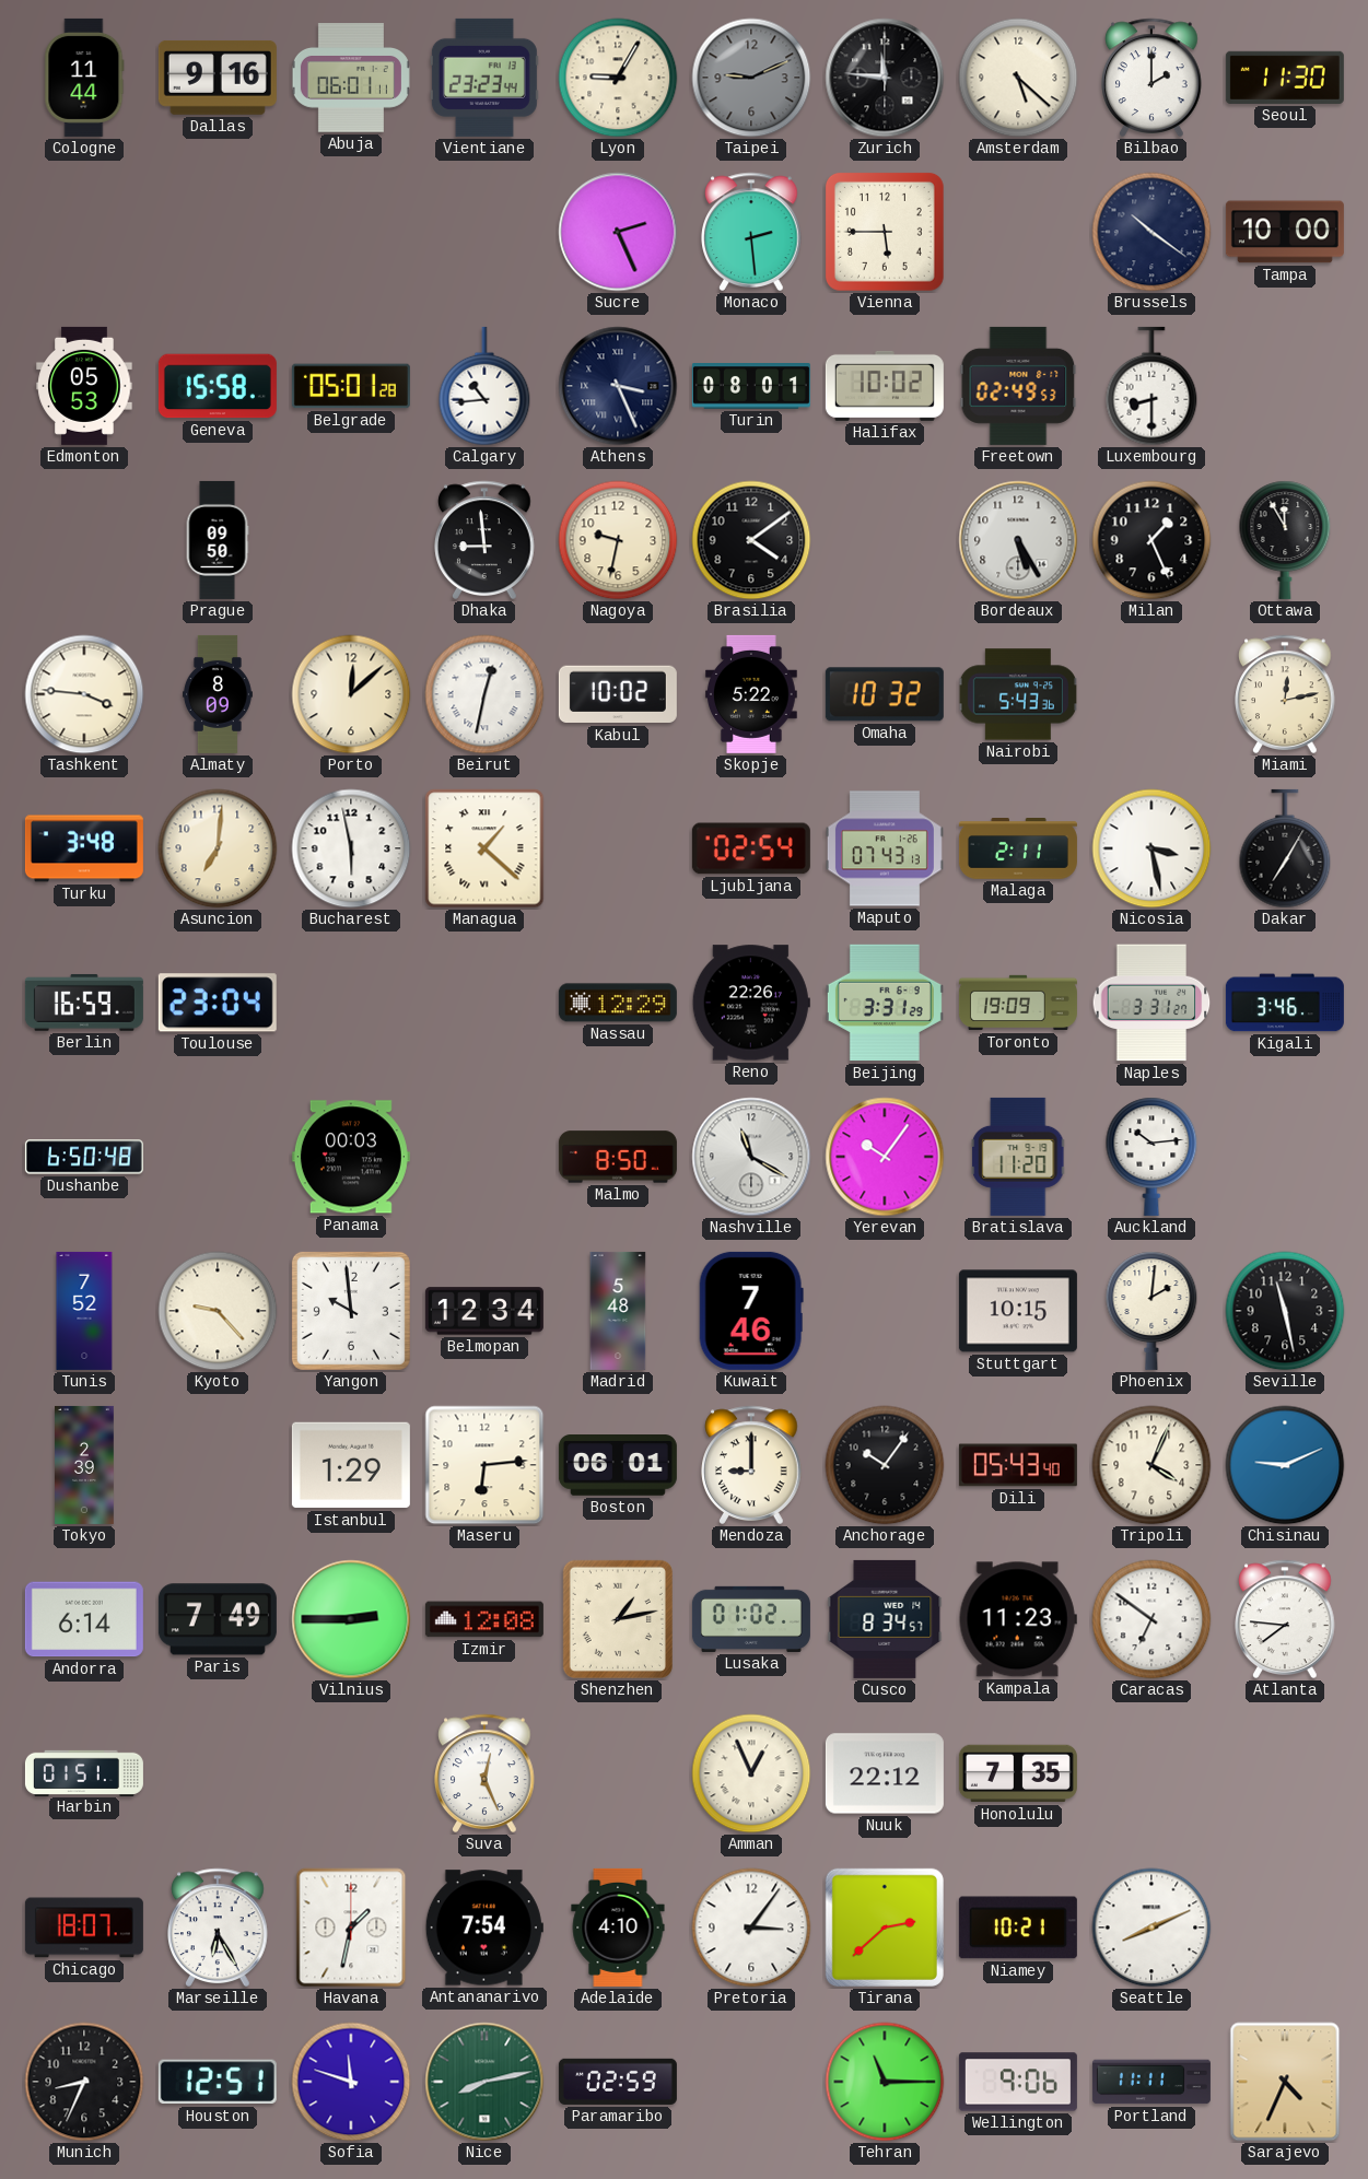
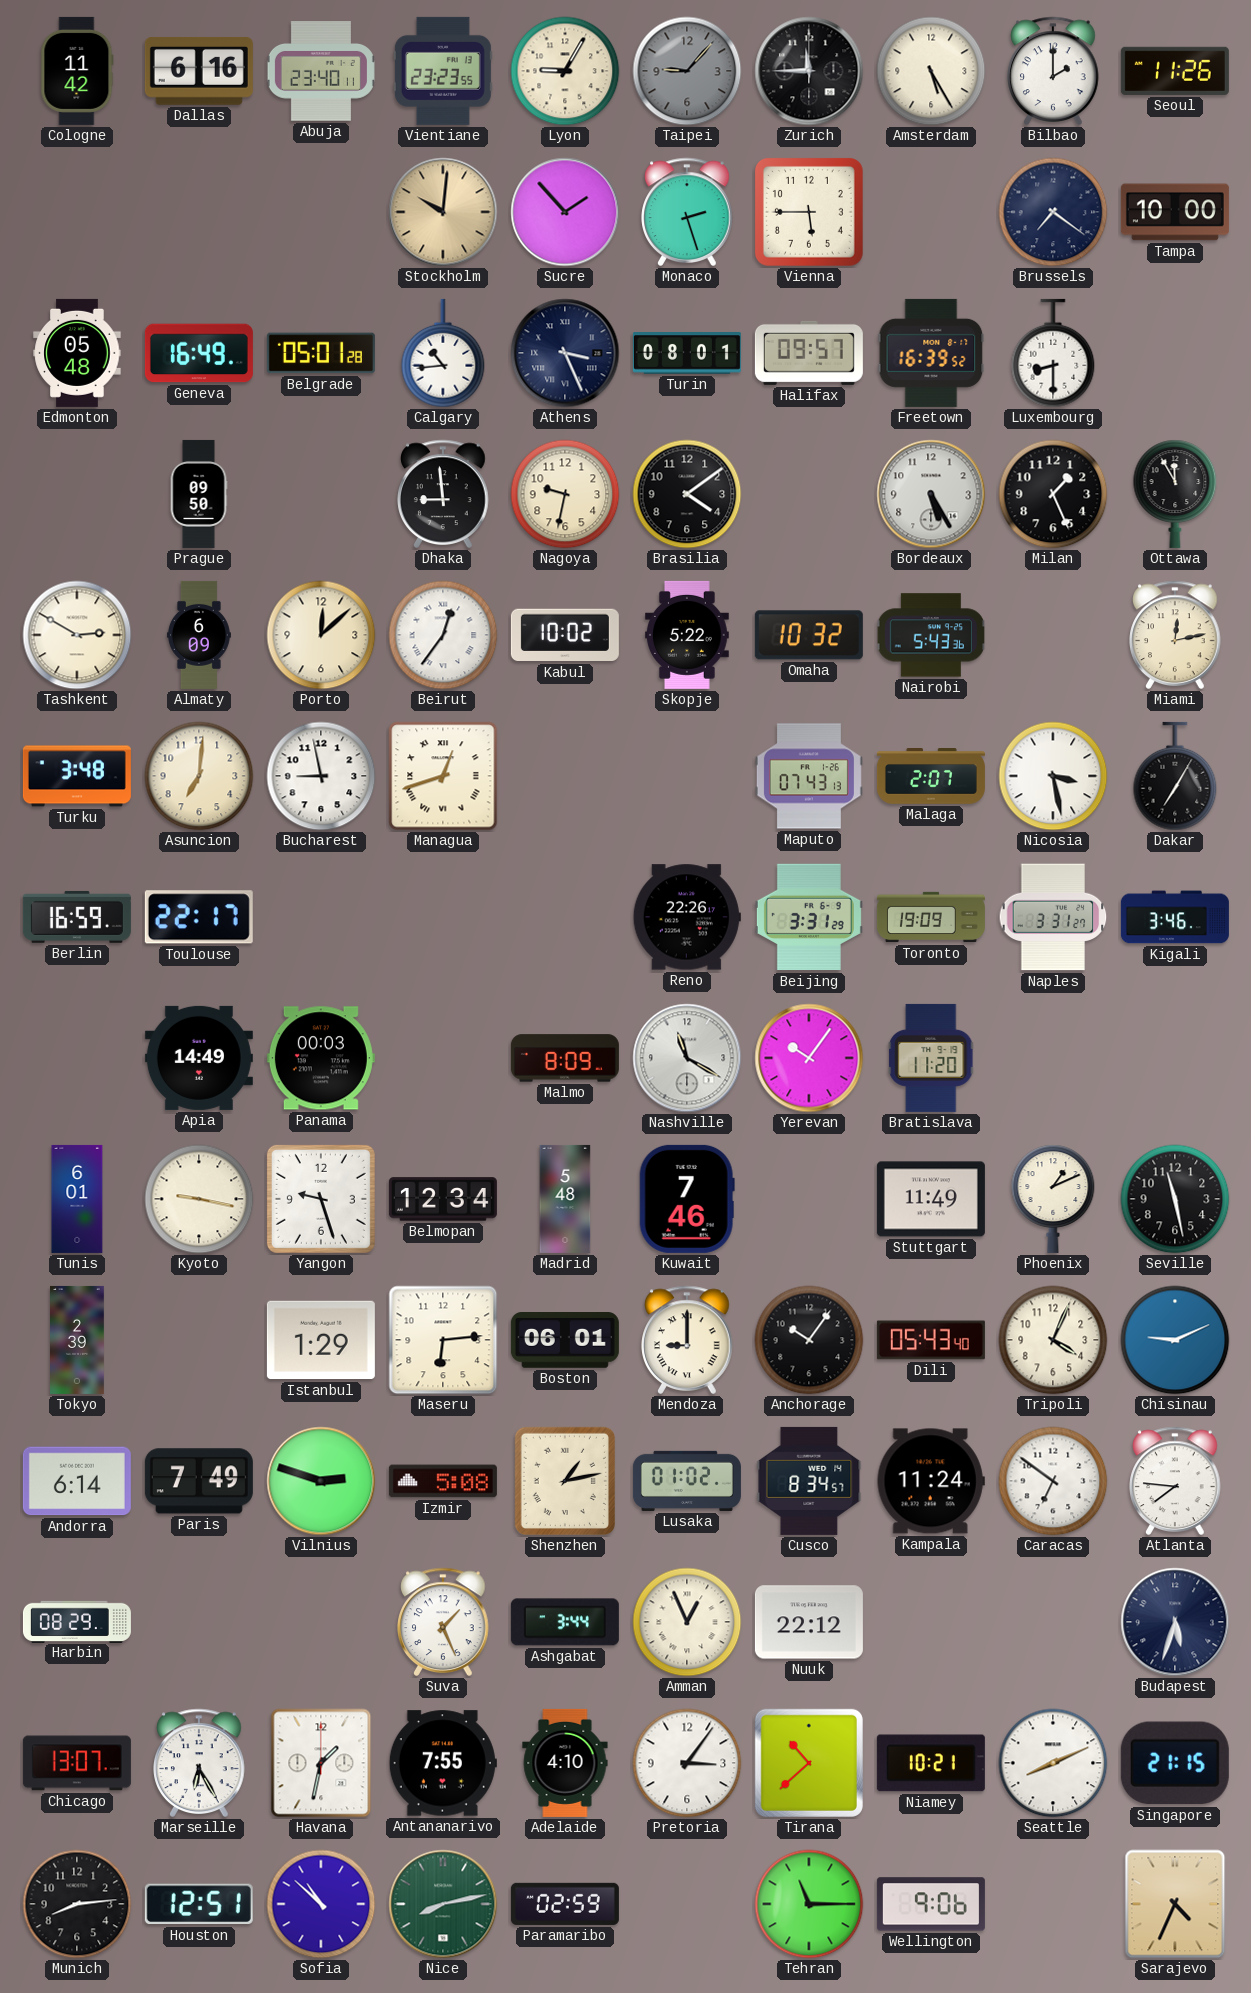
Cologne: 11:44 -> 11:42
Dallas: 9:16 -> 6:16
Abuja: 06:01 -> 23:40
Vientiane: 23:23:44 -> 23:23:55
Taipei: 9:11 -> 9:07
Zurich: 11:46 -> 11:45
Amsterdam: 5:22 -> 5:25
Seoul: 11:30 -> 11:26
Stockholm: none -> 10:01
Sucre: 2:26 -> 1:53
Monaco: 2:29 -> 2:27
Brussels: 10:21 -> 7:21
Edmonton: 05:53 -> 05:48
Geneva: 15:58 -> 16:49
Halifax: 10:02 -> 09:57
Freetown: 02:49 -> 16:39
Tashkent: 3:46 -> 2:50
Almaty: 8:09 -> 6:09
Beirut: 12:32 -> 12:36
Bucharest: 5:58 -> 8:58
Managua: 1:22 -> 12:42
Ljubljana: 02:54 -> none
Malaga: 2:11 -> 2:07
Toulouse: 23:04 -> 22:17
Nassau: 12:29 -> none
Dushanbe: 6:50 -> none
Apia: none -> 14:49
Malmo: 8:50 -> 8:09
Auckland: 10:14 -> none
Tunis: 7:52 -> 6:01
Kyoto: 9:23 -> 9:17
Yangon: 9:59 -> 9:27
Stuttgart: 10:15 -> 11:49
Phoenix: 2:01 -> 1:11
Vilnius: 2:45 -> 2:48
Izmir: 12:08 -> 5:08
Kampala: 11:23 -> 11:24
Harbin: 01:51 -> 08:29
Suva: 12:26 -> 1:26
Ashgabat: none -> 3:44
Honolulu: 7:35 -> none
Budapest: none -> 5:33
Chicago: 18:07 -> 13:07
Antananarivo: 7:54 -> 7:55
Tirana: 2:38 -> 10:38
Singapore: none -> 21:15
Munich: 8:34 -> 8:14
Sofia: 11:48 -> 10:52
Portland: 11:11 -> none
